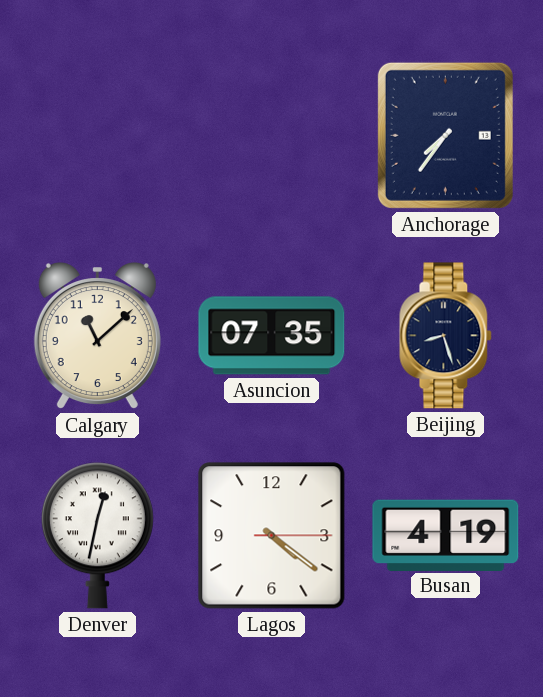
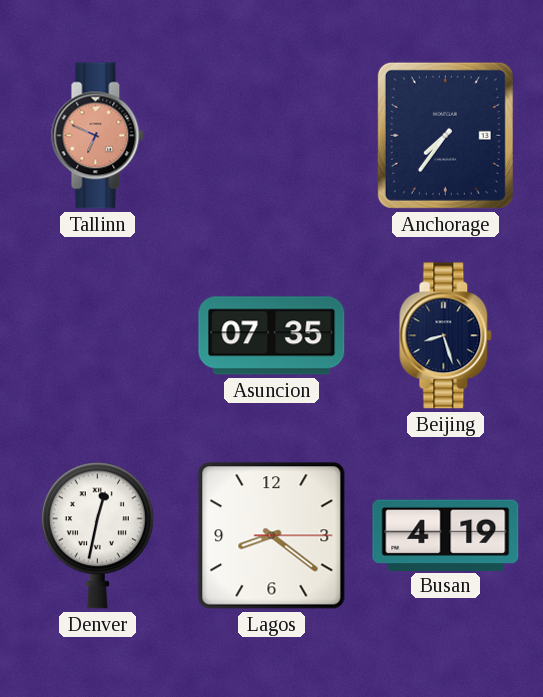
Tallinn: none -> 6:49
Calgary: 11:08 -> none
Lagos: 4:21 -> 8:21
